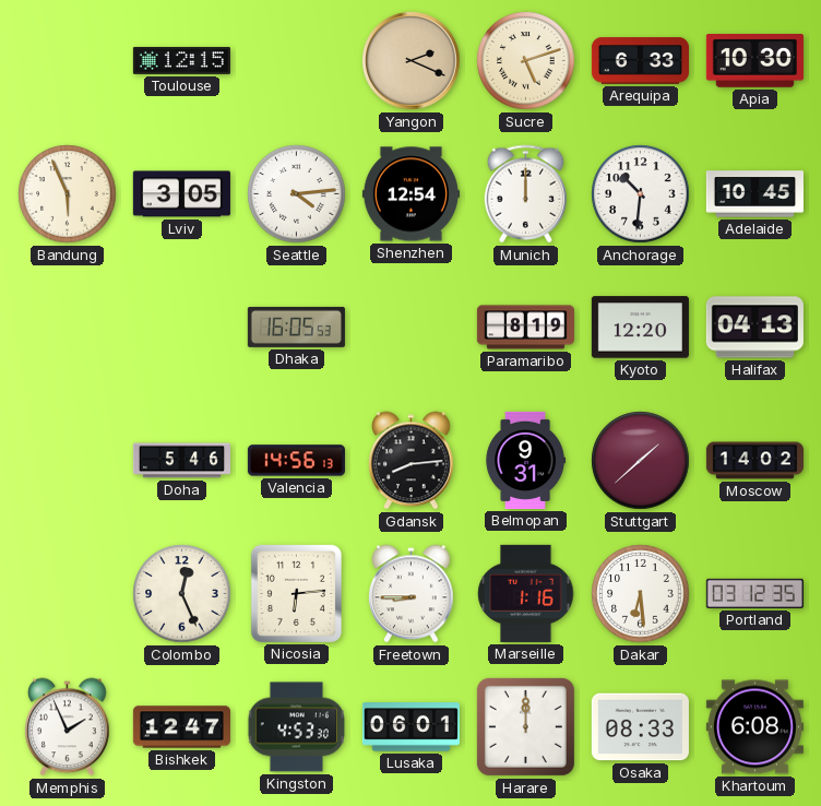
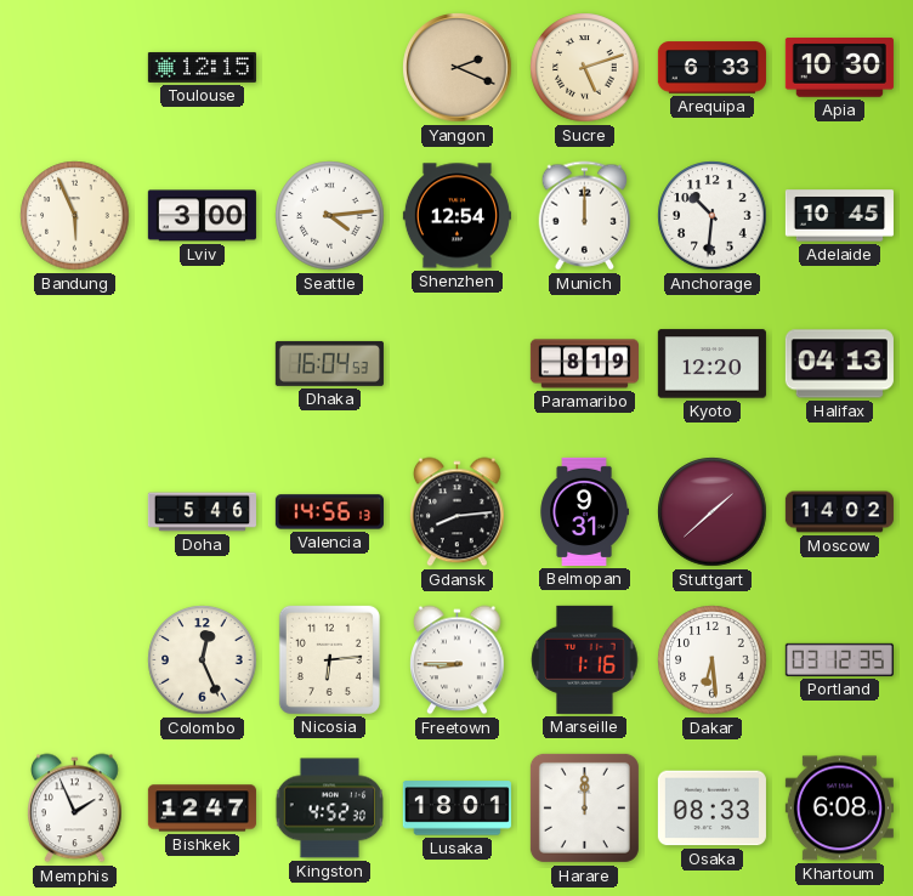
Lviv: 3:05 -> 3:00
Dhaka: 16:05 -> 16:04
Kingston: 4:53 -> 4:52
Lusaka: 06:01 -> 18:01
